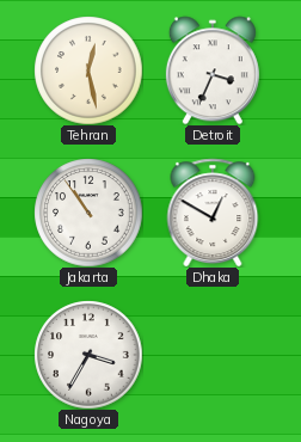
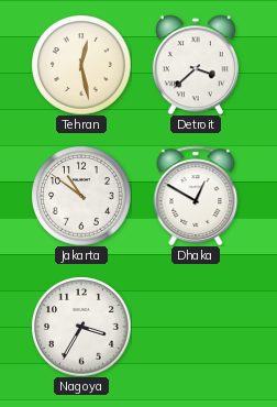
Detroit: 3:34 -> 3:38
Jakarta: 10:54 -> 10:51
